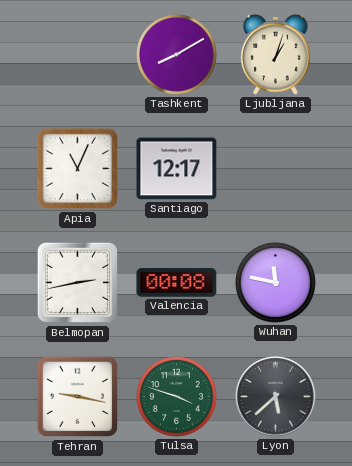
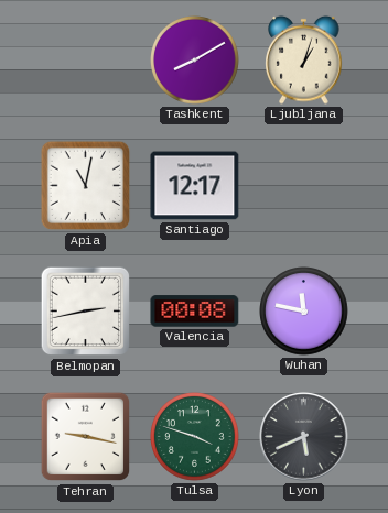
Apia: 11:04 -> 11:02
Lyon: 5:38 -> 5:41
